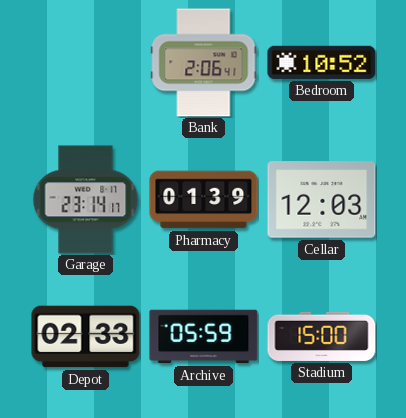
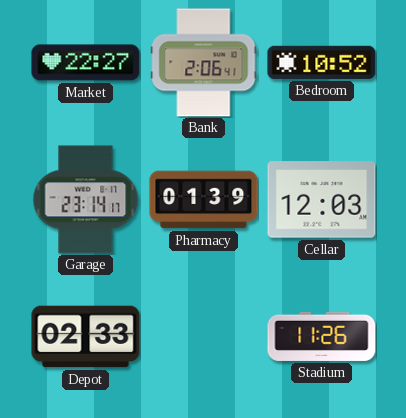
Market: none -> 22:27
Archive: 05:59 -> none
Stadium: 15:00 -> 11:26
